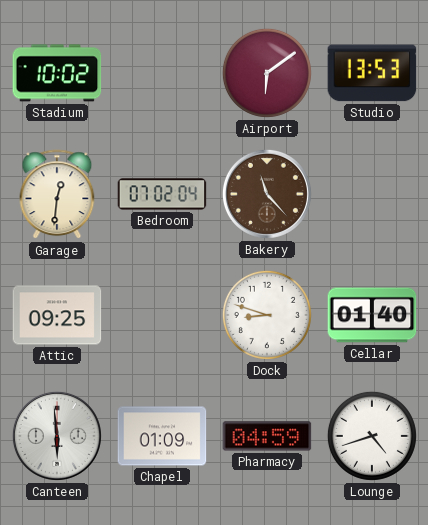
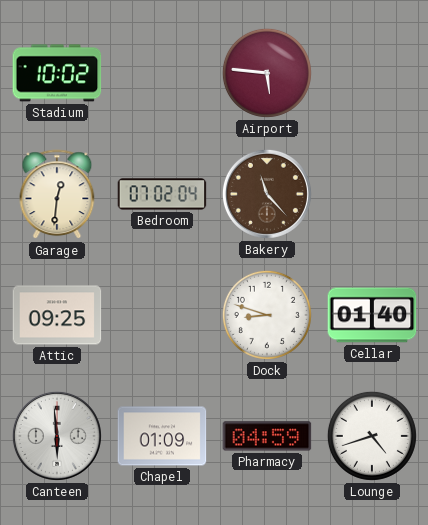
Airport: 6:09 -> 5:46
Studio: 13:53 -> none
